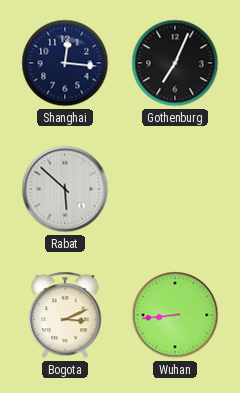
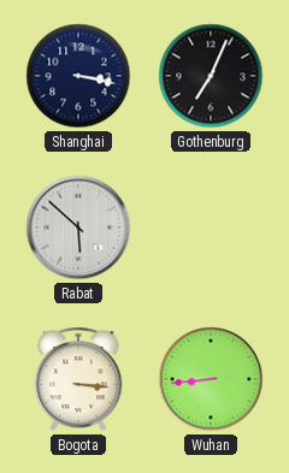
Shanghai: 12:16 -> 3:17
Bogota: 3:11 -> 3:16
